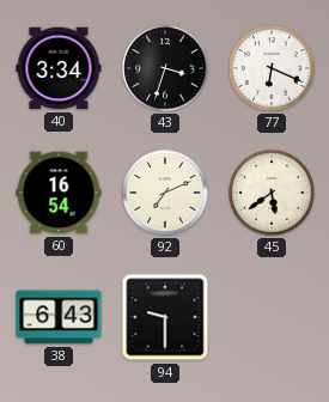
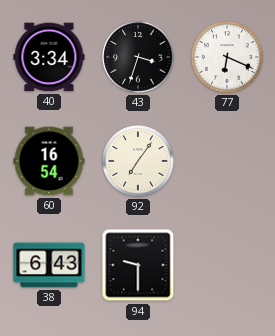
92: 7:11 -> 7:06
45: 5:39 -> none
